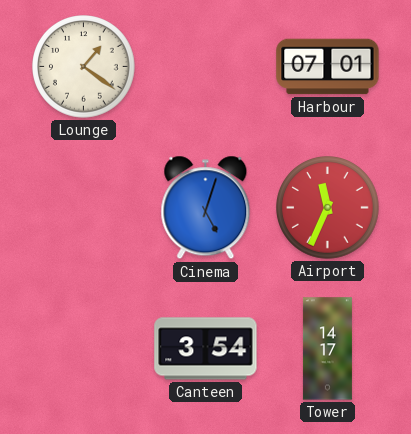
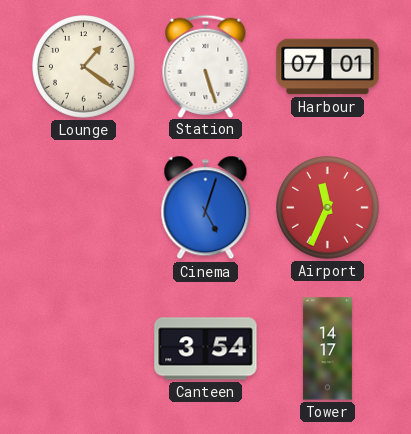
Station: none -> 5:27
